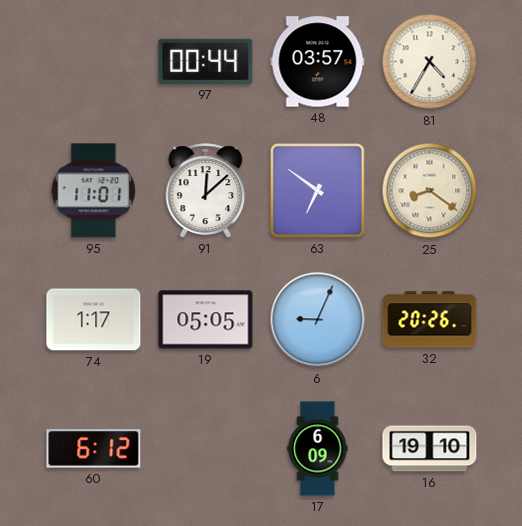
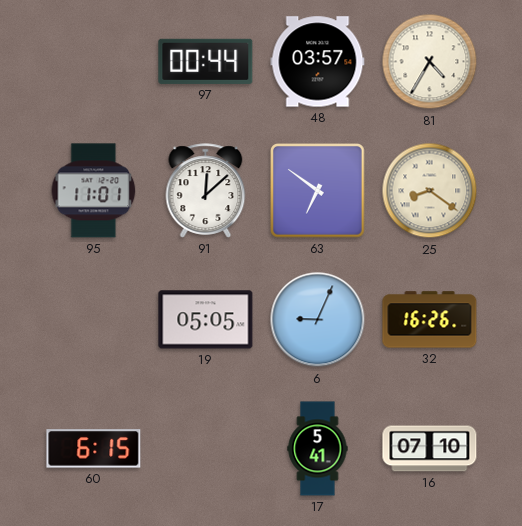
74: 1:17 -> none
32: 20:26 -> 16:26
60: 6:12 -> 6:15
17: 6:09 -> 5:41
16: 19:10 -> 07:10
